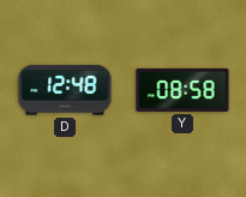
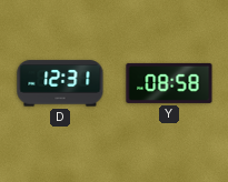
D: 12:48 -> 12:31
